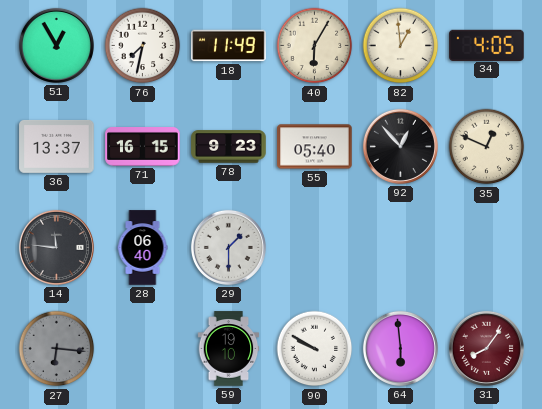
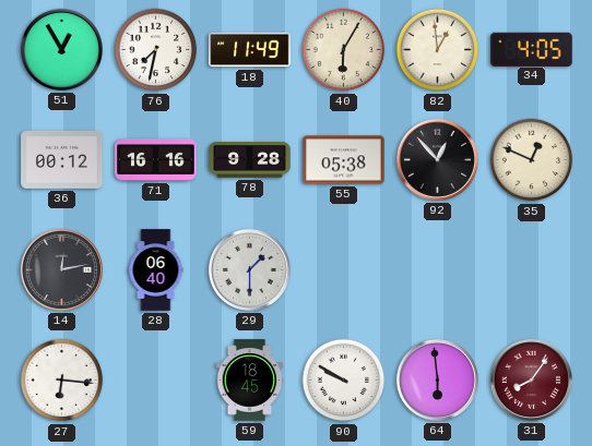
36: 13:37 -> 00:12
71: 16:15 -> 16:16
78: 9:23 -> 9:28
55: 05:40 -> 05:38
14: 11:46 -> 12:13
27 dial: grey -> white
59: 19:10 -> 18:45
